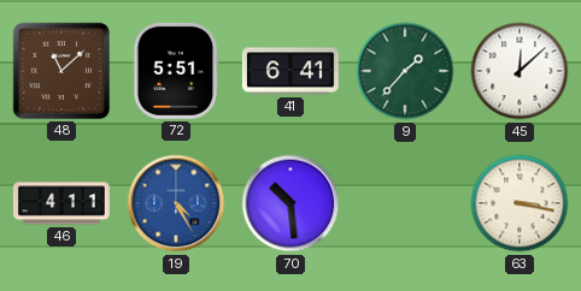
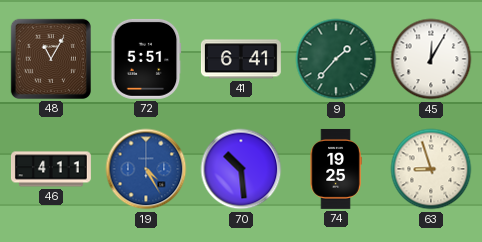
48: 11:08 -> 11:05
45: 12:08 -> 12:05
74: none -> 19:25
63: 3:17 -> 8:57
